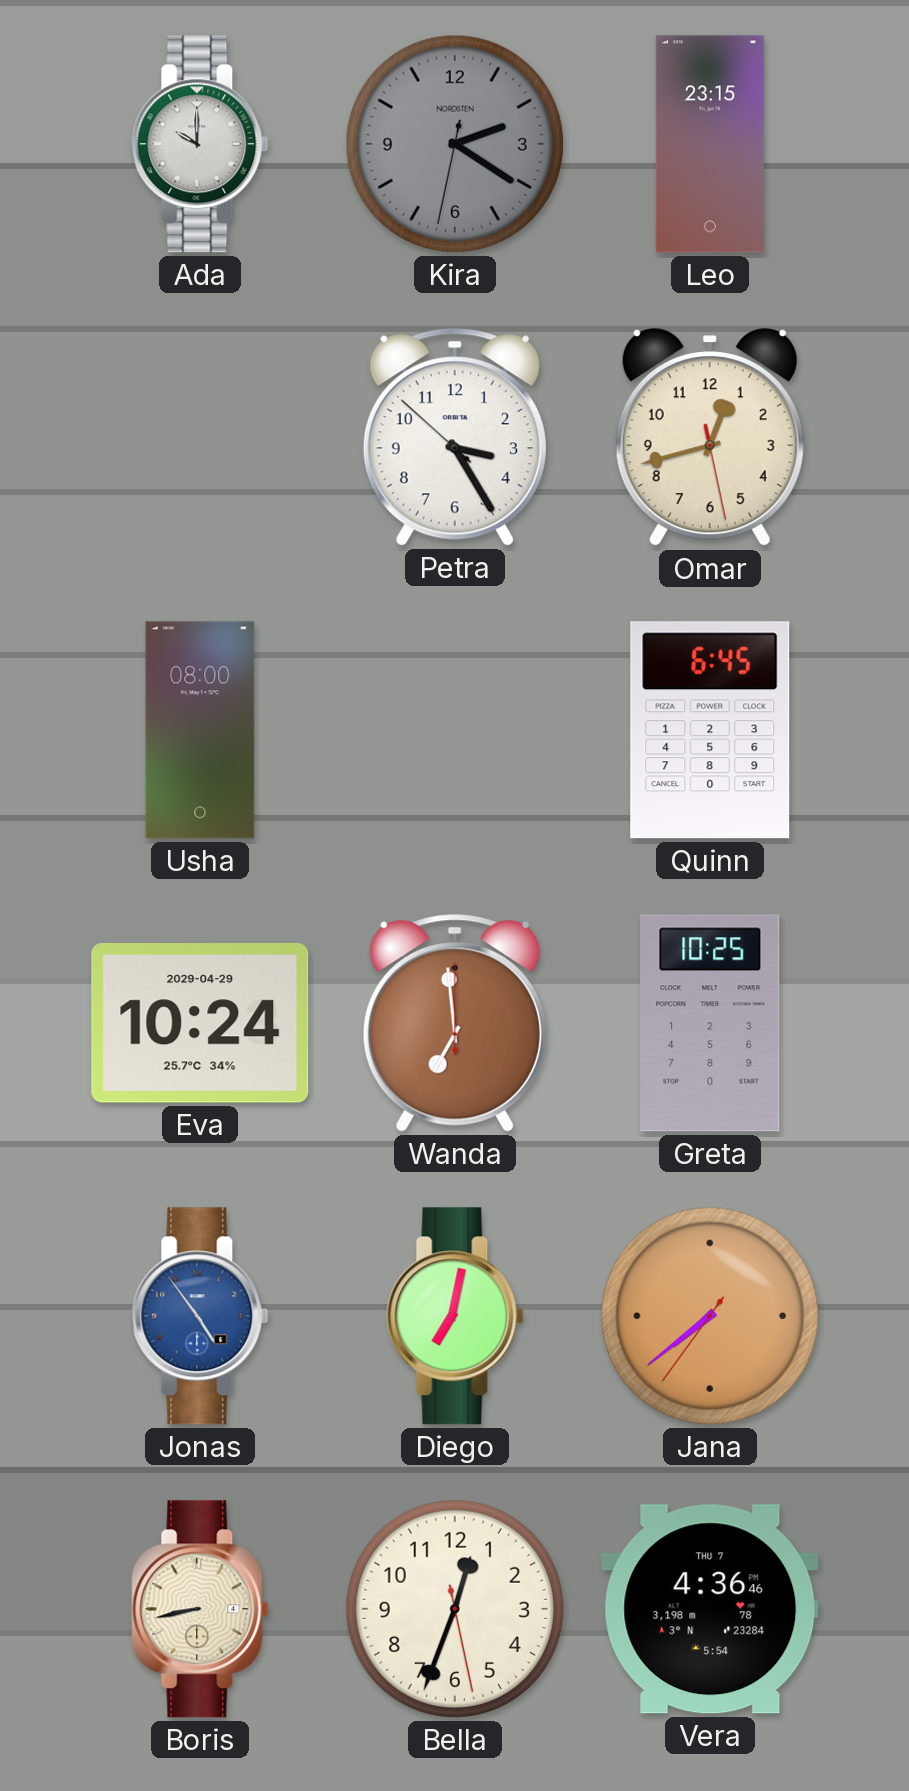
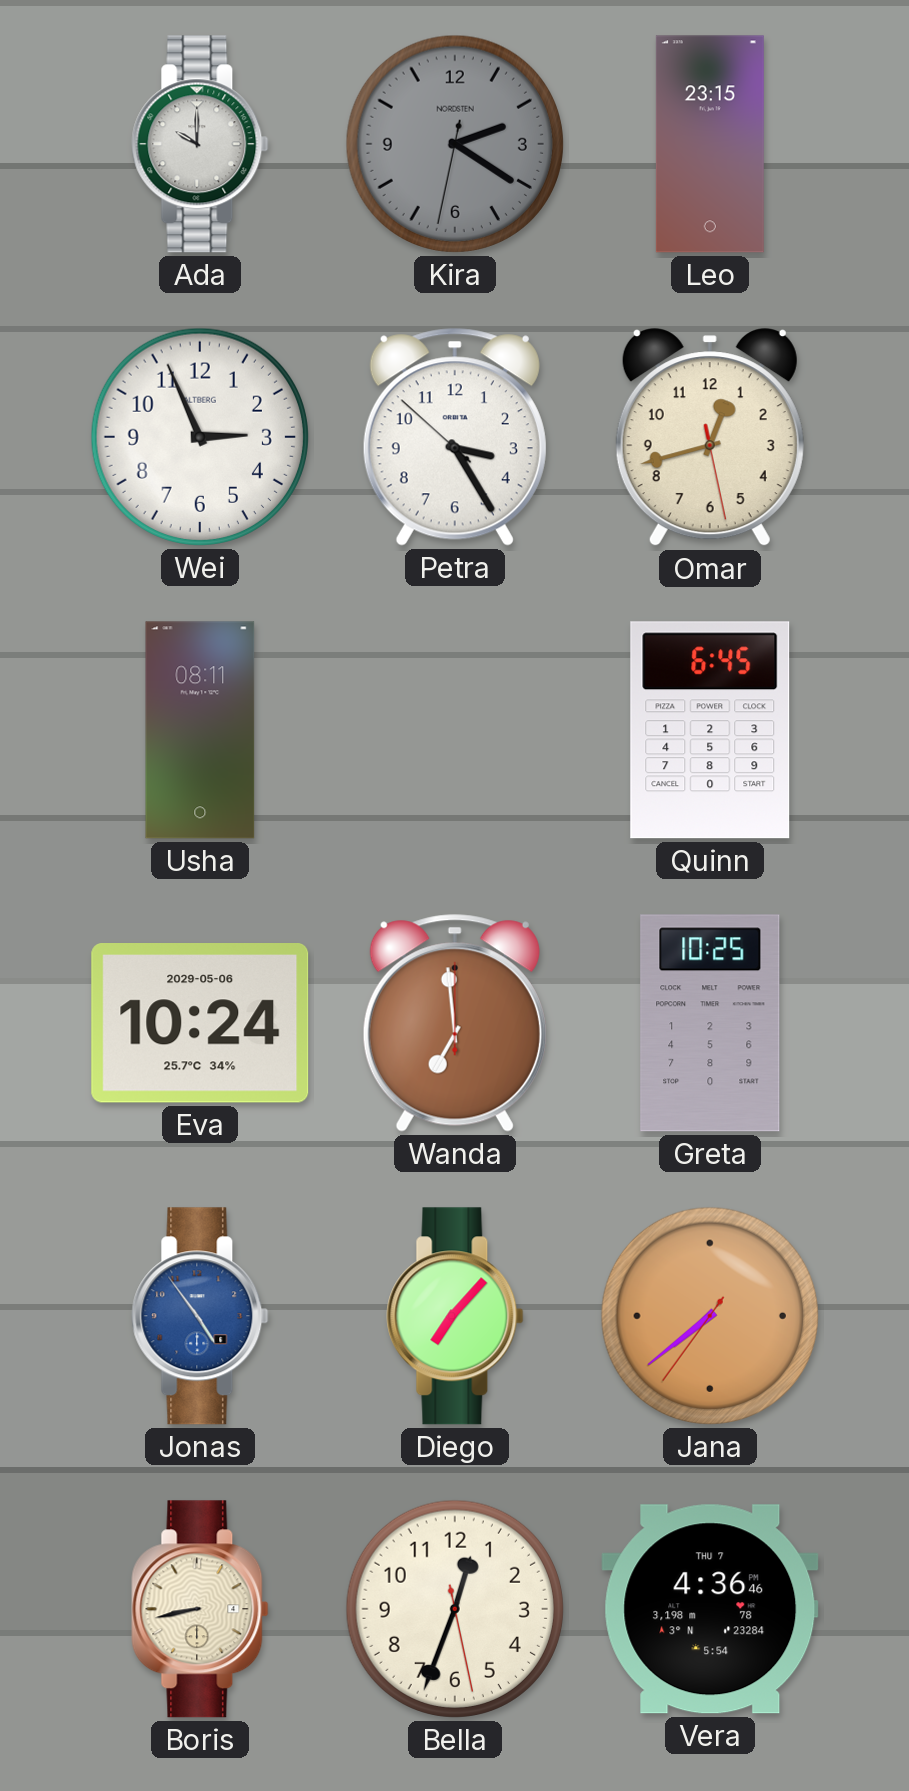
Wei: none -> 2:56
Usha: 08:00 -> 08:11
Eva date: 2029-04-29 -> 2029-05-06
Diego: 7:02 -> 7:07
